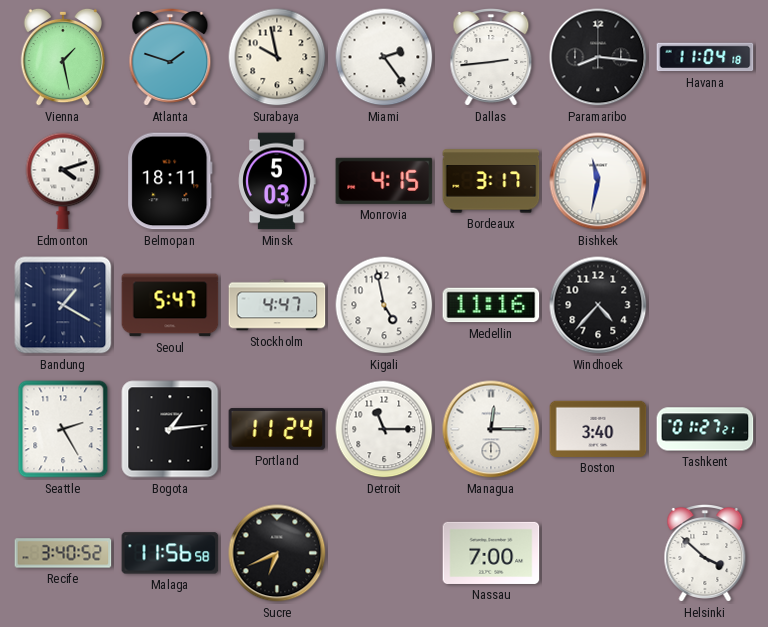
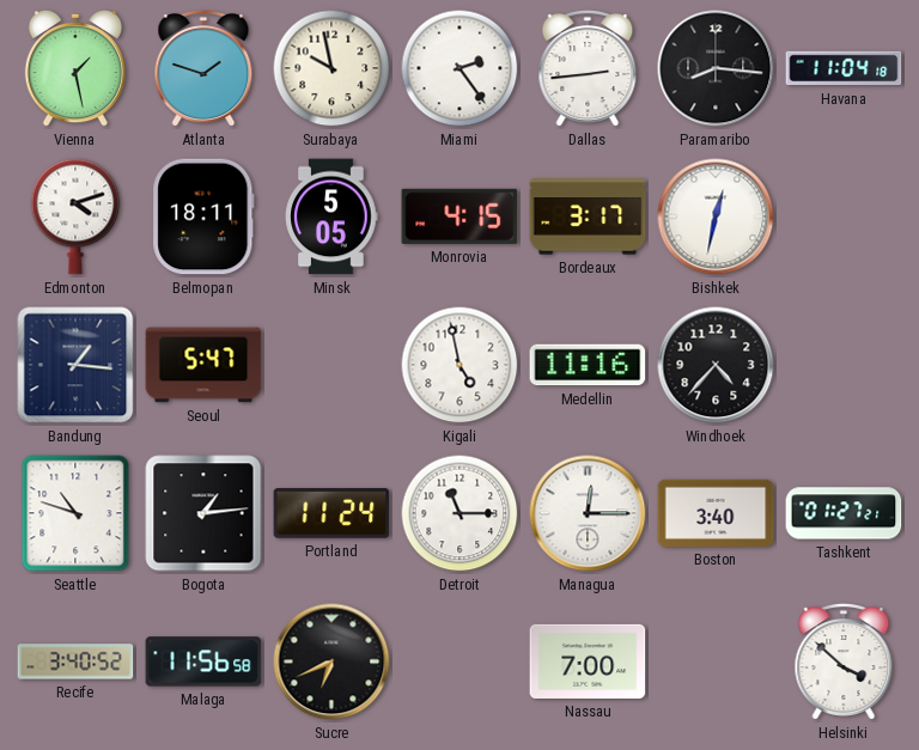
Minsk: 5:03 -> 5:05
Bishkek: 11:32 -> 12:32
Bandung: 1:20 -> 1:16
Stockholm: 4:47 -> none
Seattle: 2:25 -> 10:48
